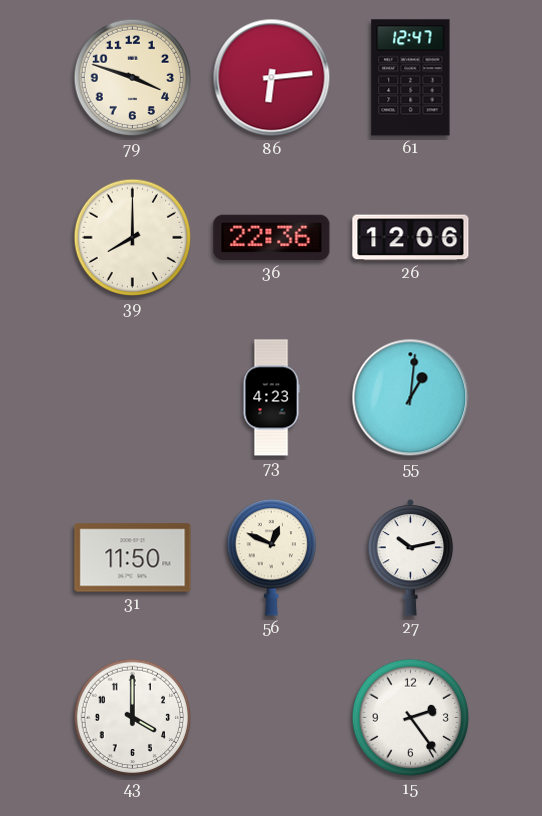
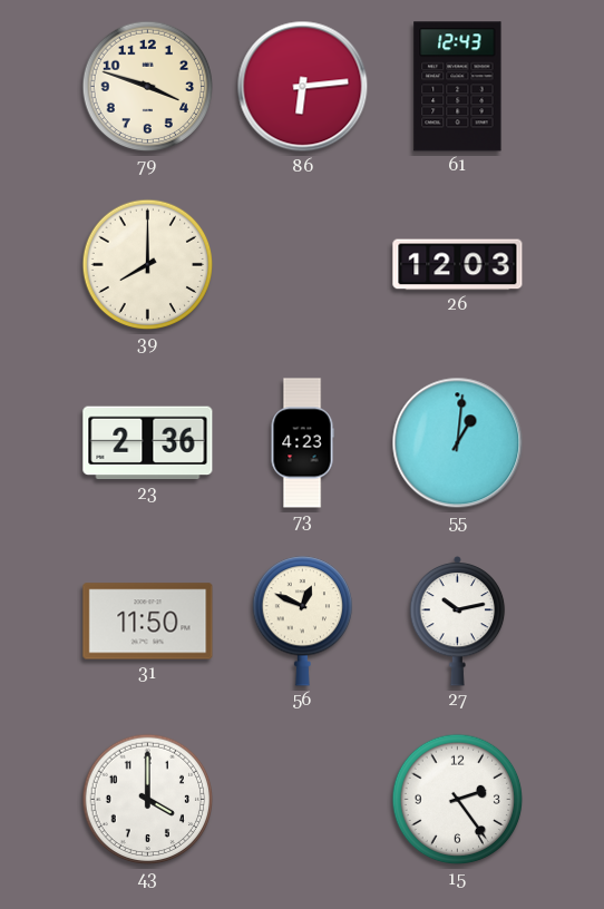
61: 12:47 -> 12:43
36: 22:36 -> none
26: 12:06 -> 12:03
23: none -> 2:36
